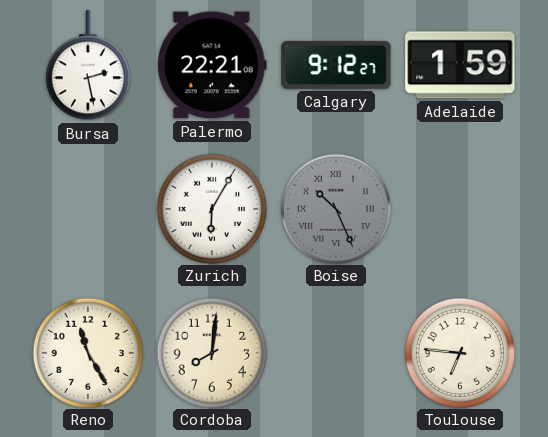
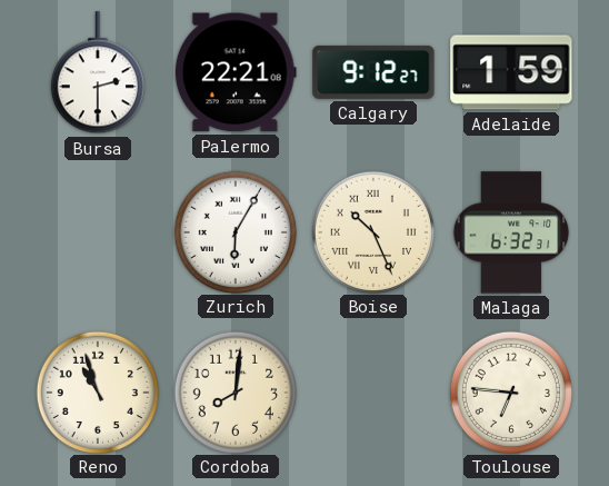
Bursa: 2:28 -> 2:30
Boise dial: grey -> cream
Malaga: none -> 6:32
Reno: 11:25 -> 10:57
